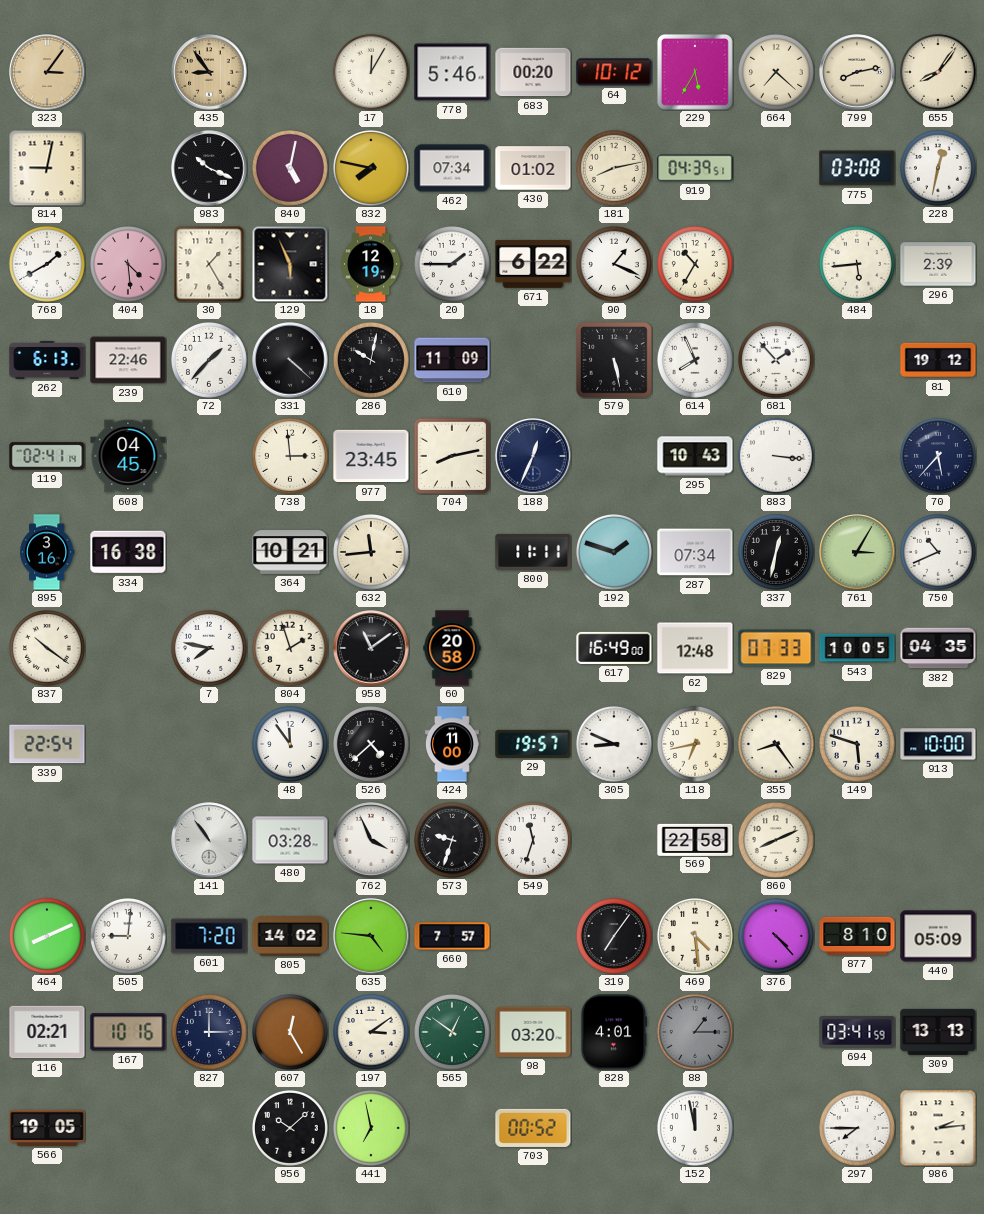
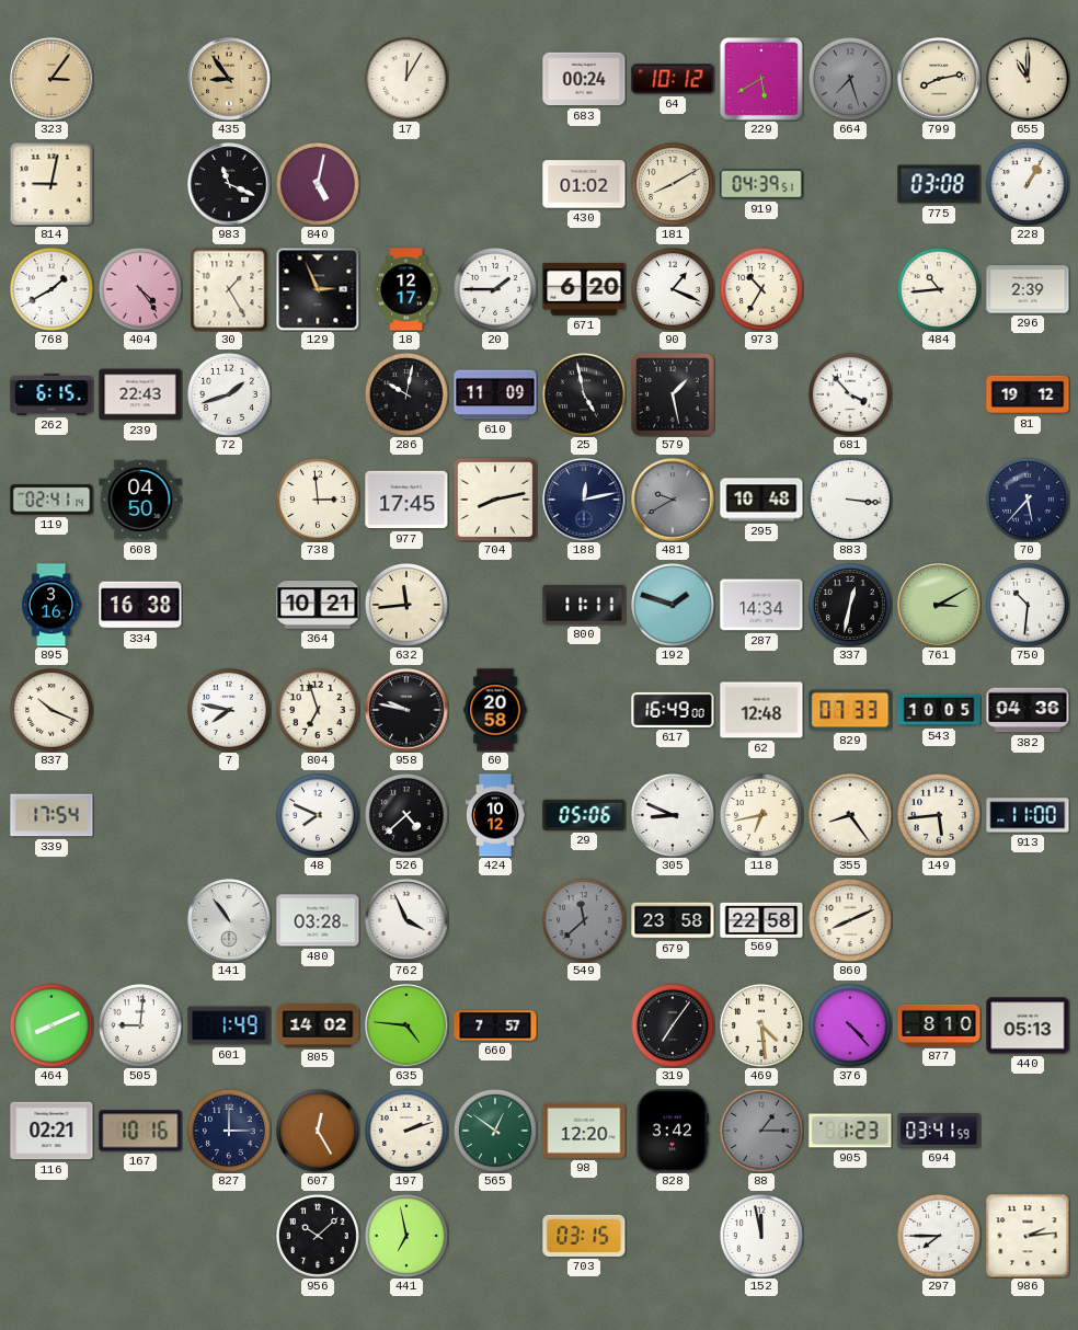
778: 5:46 -> none
683: 00:20 -> 00:24
229: 5:35 -> 5:40
664: 7:22 -> 7:27
664 dial: cream -> grey
655: 8:06 -> 11:00
983: 10:19 -> 11:19
832: 7:47 -> none
462: 07:34 -> none
181: 8:13 -> 8:10
228: 12:32 -> 1:05
404: 4:29 -> 4:24
129: 5:56 -> 2:56
18: 12:19 -> 12:17
671: 6:22 -> 6:20
484: 5:44 -> 10:44
262: 6:13 -> 6:15
239: 22:46 -> 22:43
72: 1:37 -> 1:42
331: 4:22 -> none
25: none -> 4:58
579: 5:28 -> 1:28
614: 7:56 -> none
681: 1:53 -> 3:53
608: 04:45 -> 04:50
977: 23:45 -> 17:45
188: 12:34 -> 12:13
481: none -> 9:40
295: 10:43 -> 10:48
287: 07:34 -> 14:34
761: 3:05 -> 3:10
750: 10:41 -> 10:31
837: 10:21 -> 10:19
804: 1:57 -> 6:57
958: 11:09 -> 9:47
382: 04:35 -> 04:36
339: 22:54 -> 17:54
48: 11:54 -> 7:49
424: 11:00 -> 10:12
29: 19:57 -> 05:06
149: 5:48 -> 5:44
913: 10:00 -> 11:00
573: 9:33 -> none
549: 11:33 -> 11:38
549 dial: white -> grey
679: none -> 23:58
601: 7:20 -> 1:49
440: 05:09 -> 05:13
197: 3:09 -> 2:12
98: 03:20 -> 12:20
828: 4:01 -> 3:42
905: none -> 1:23
309: 13:13 -> none
566: 19:05 -> none
703: 00:52 -> 03:15
